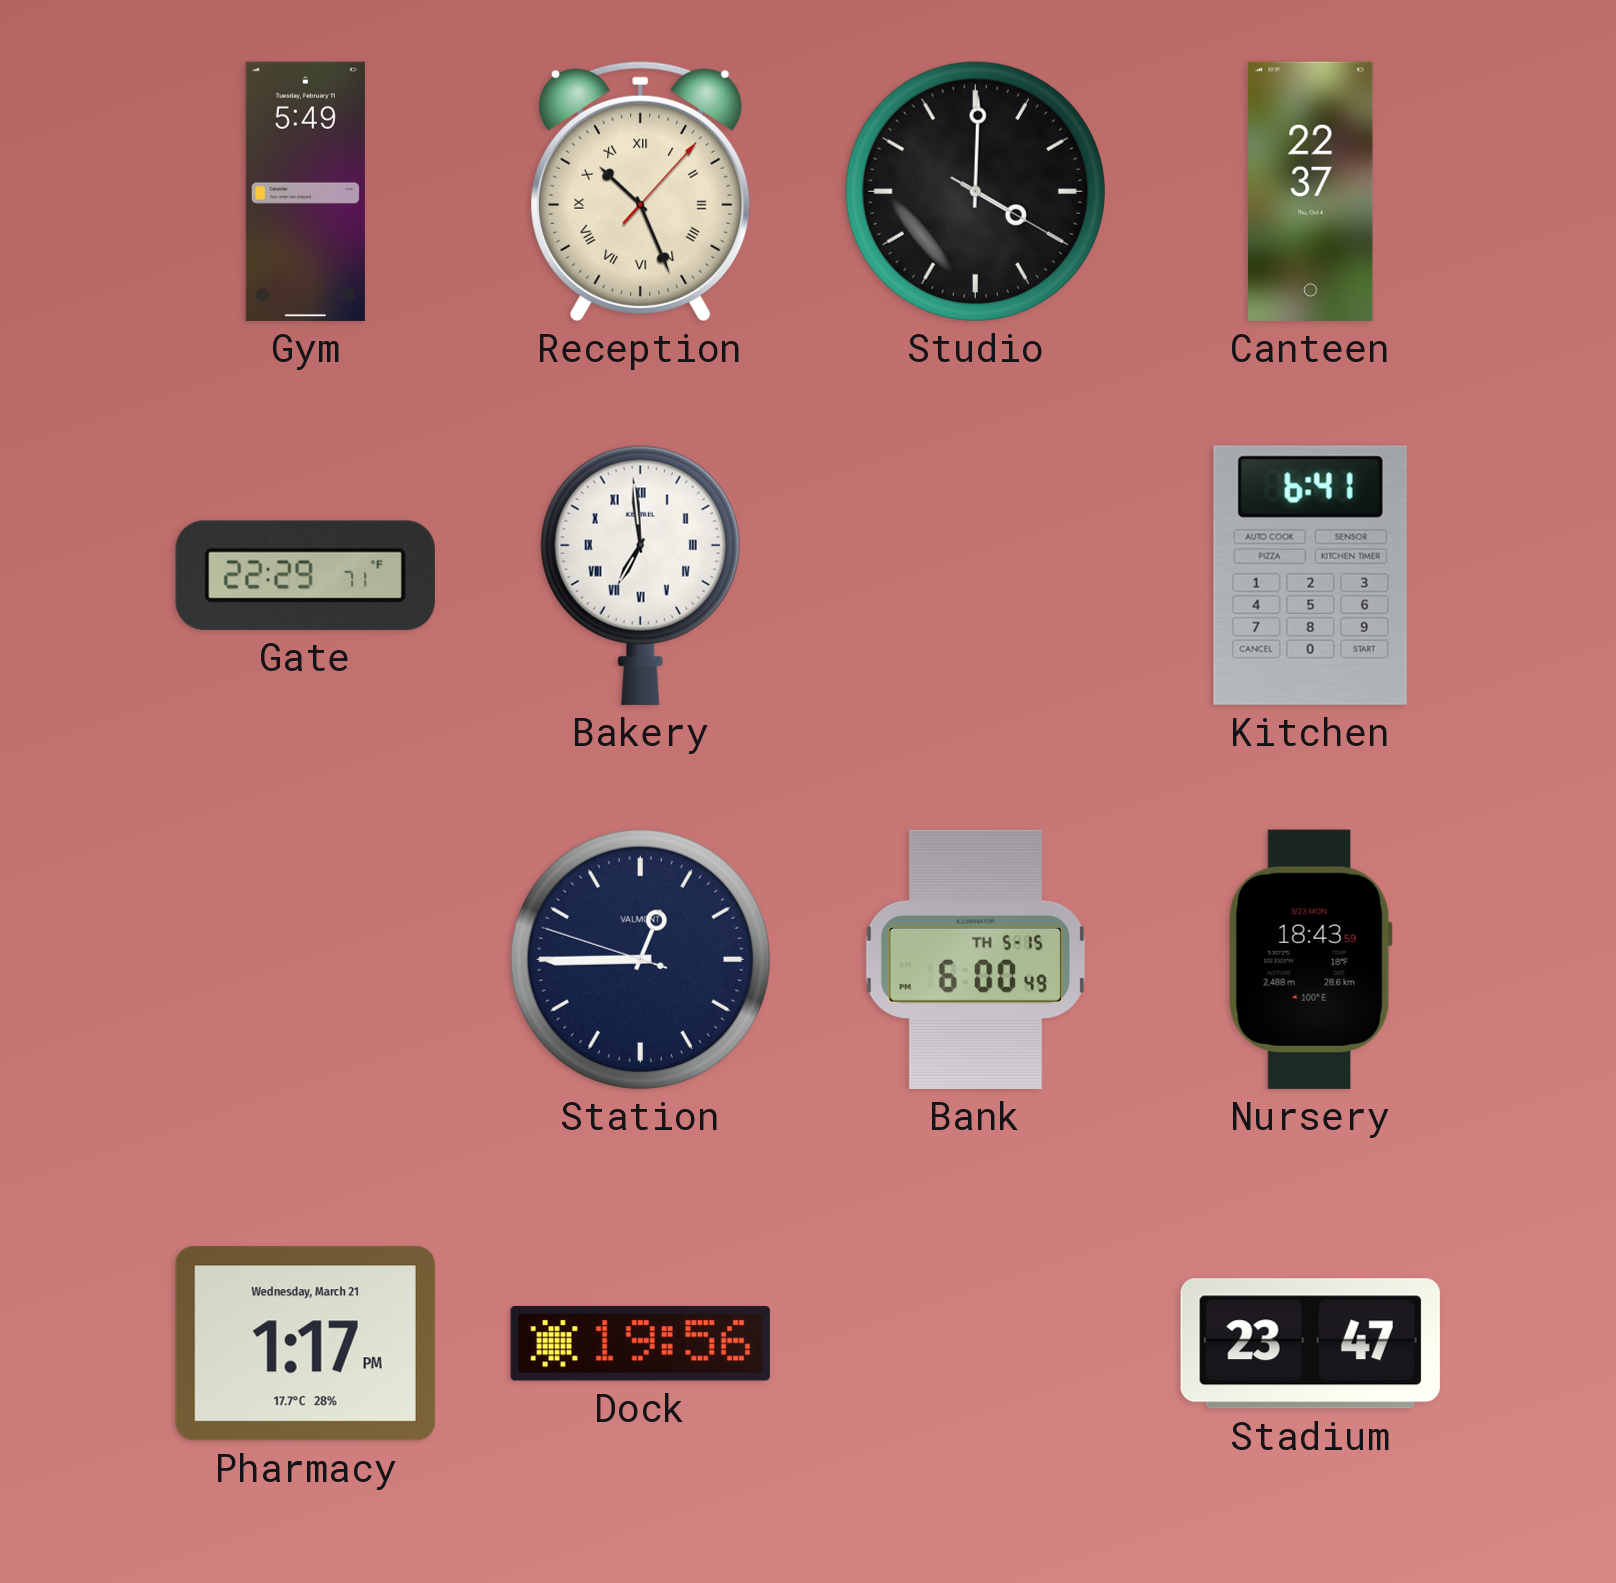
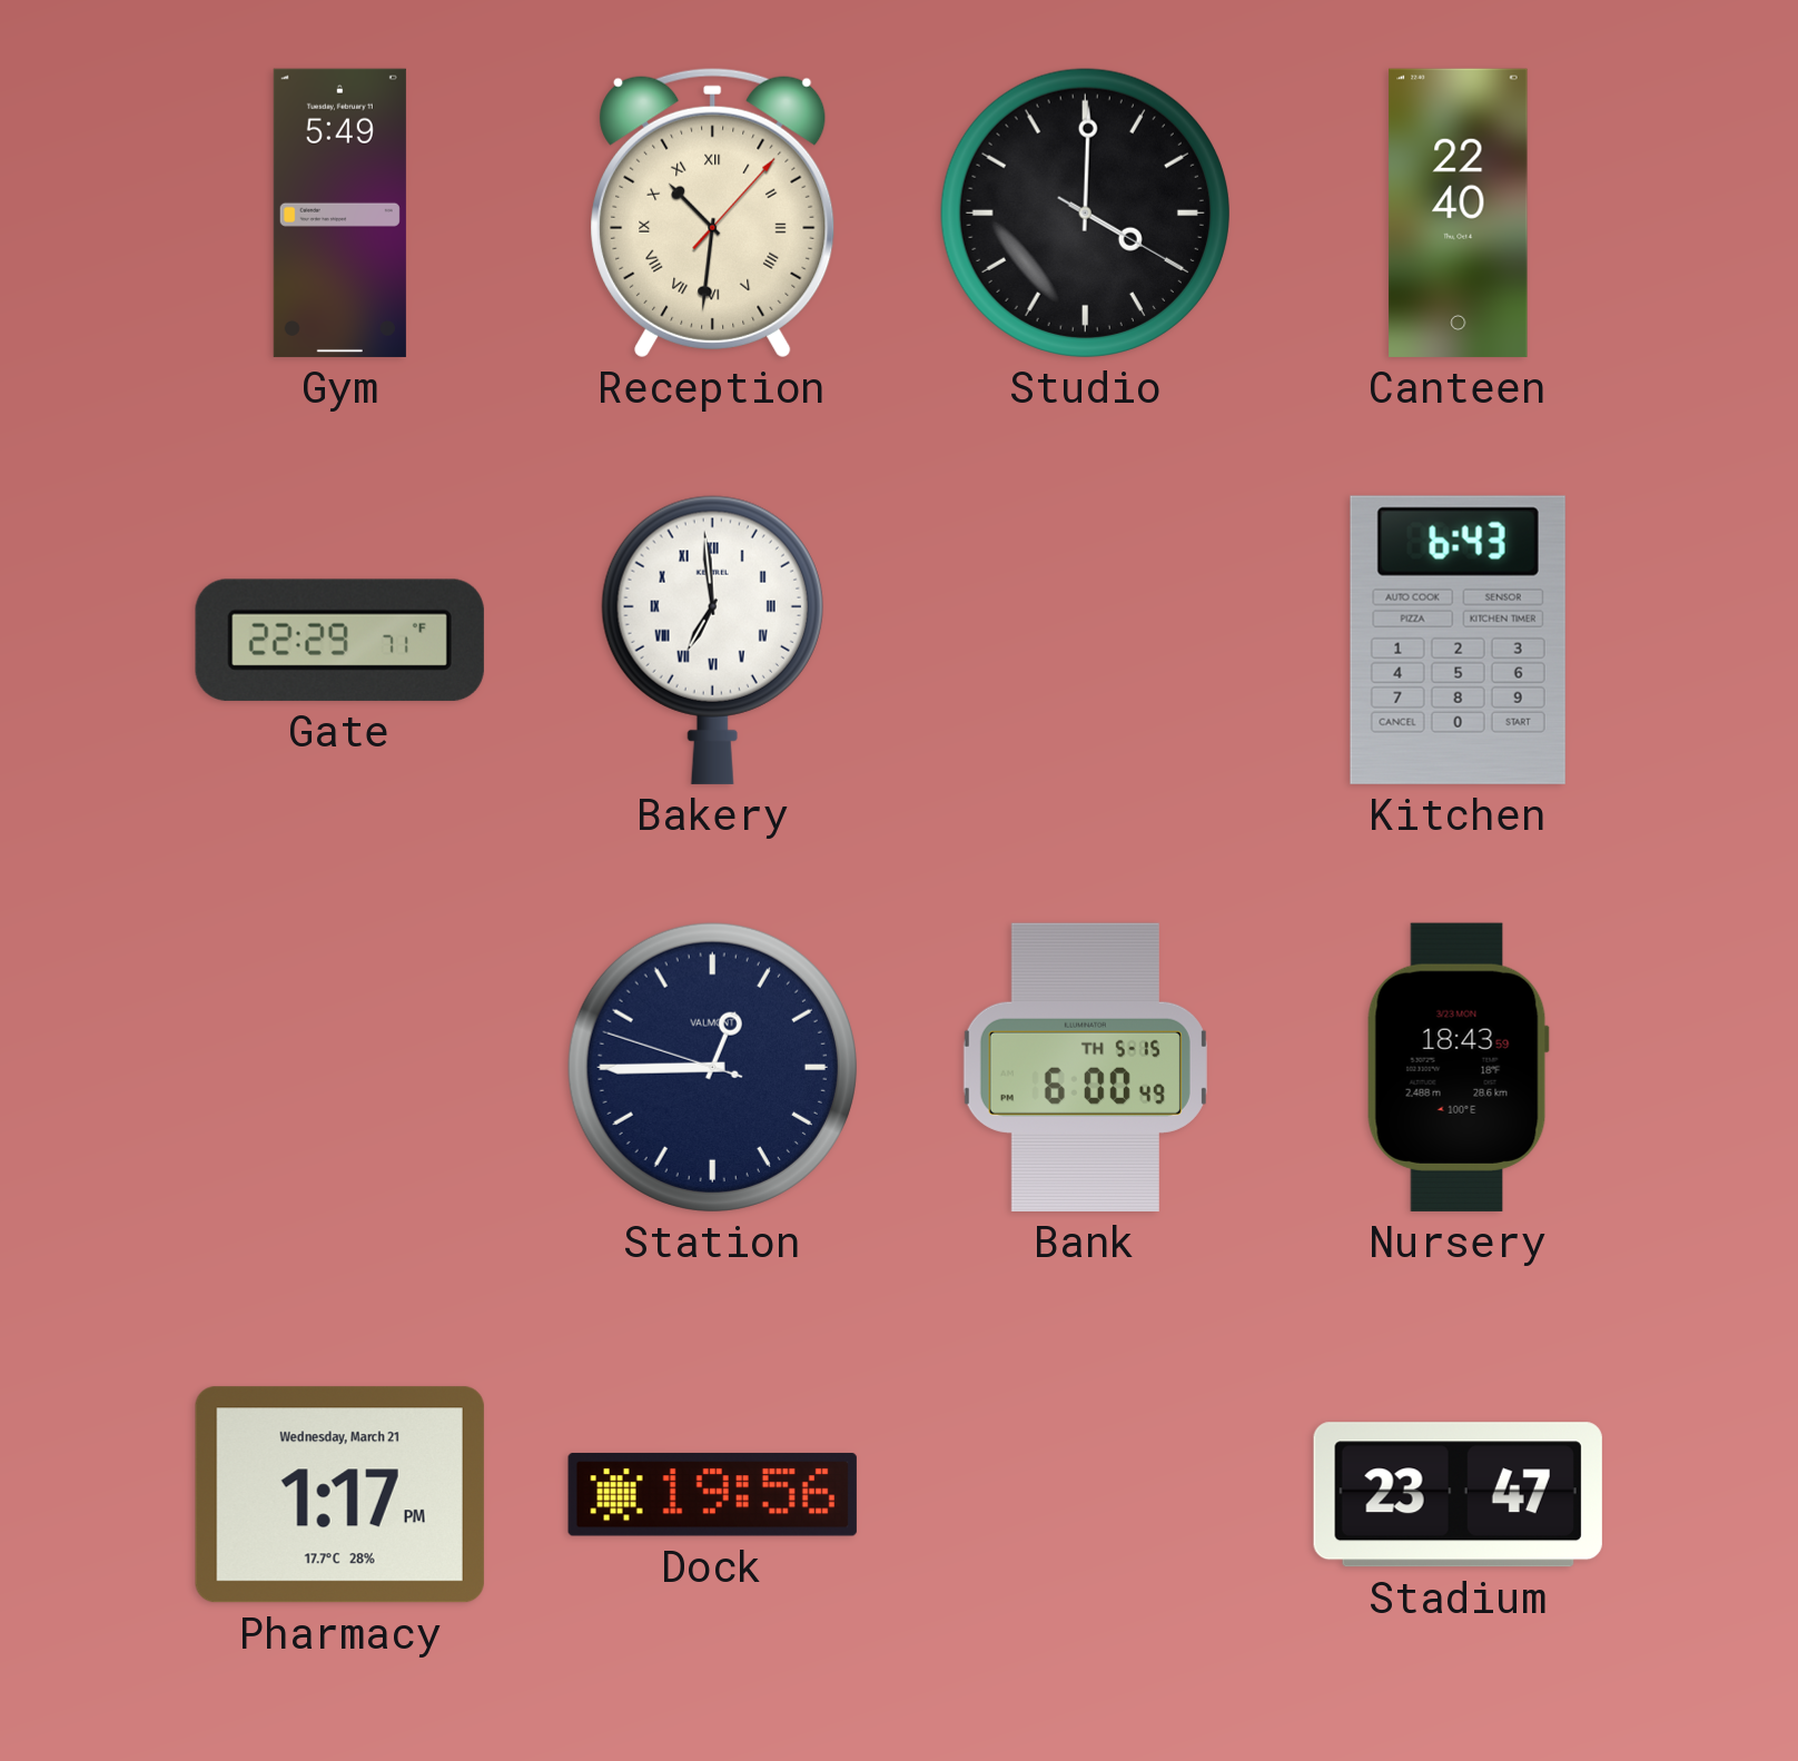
Reception: 10:26 -> 10:31
Canteen: 22:37 -> 22:40
Kitchen: 6:41 -> 6:43
